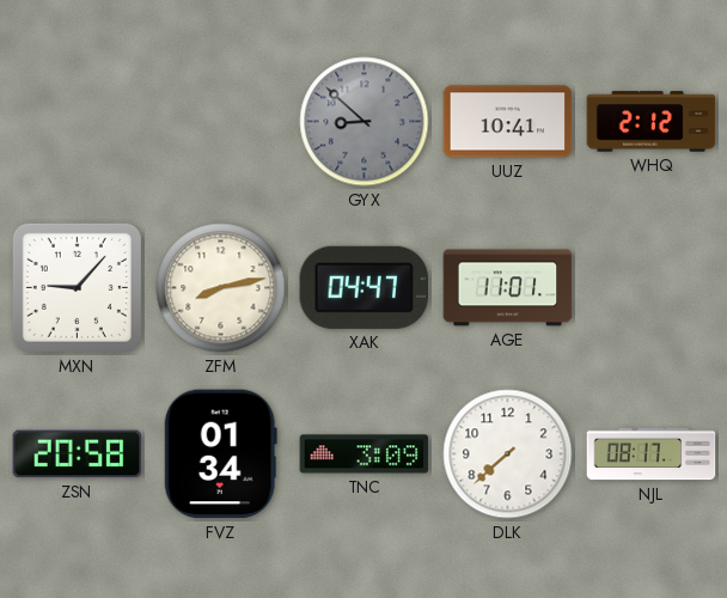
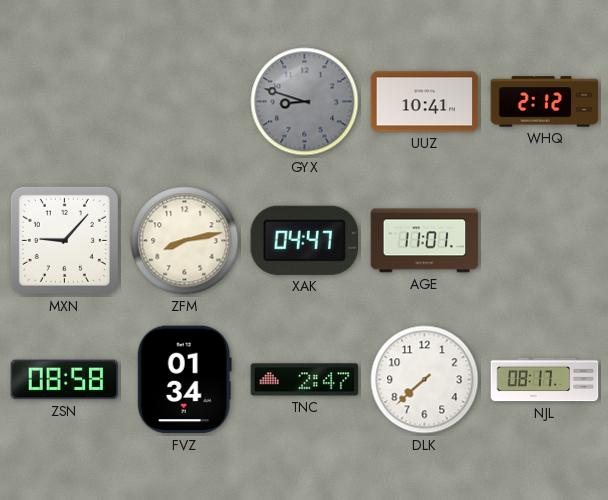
GYX: 8:52 -> 8:48
ZSN: 20:58 -> 08:58
TNC: 3:09 -> 2:47
